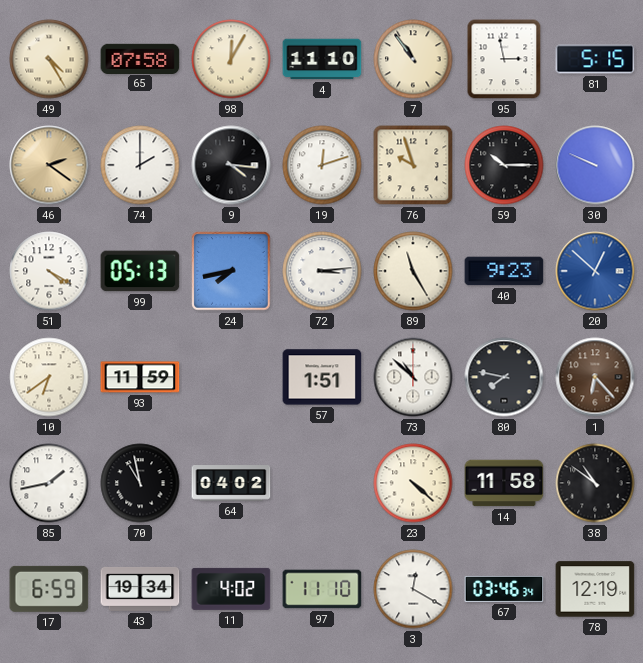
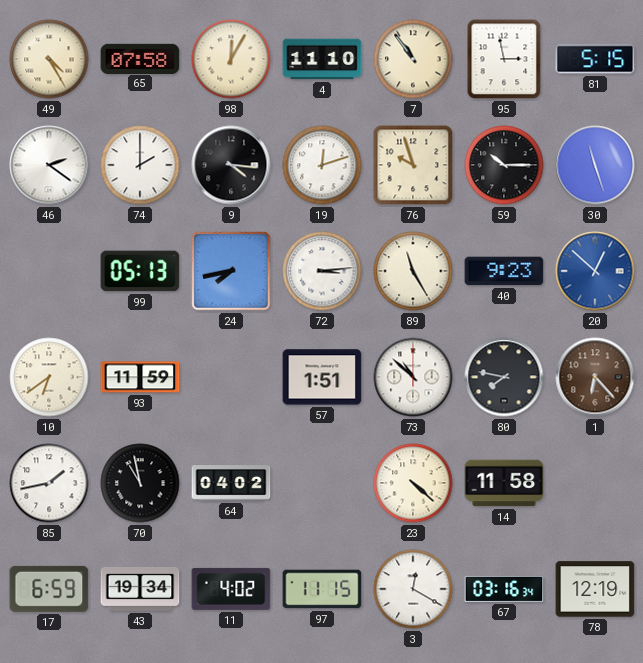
46 dial: champagne -> white
30: 9:49 -> 11:27
51: 4:20 -> none
38: 10:51 -> none
97: 11:10 -> 11:15
67: 03:46 -> 03:16
